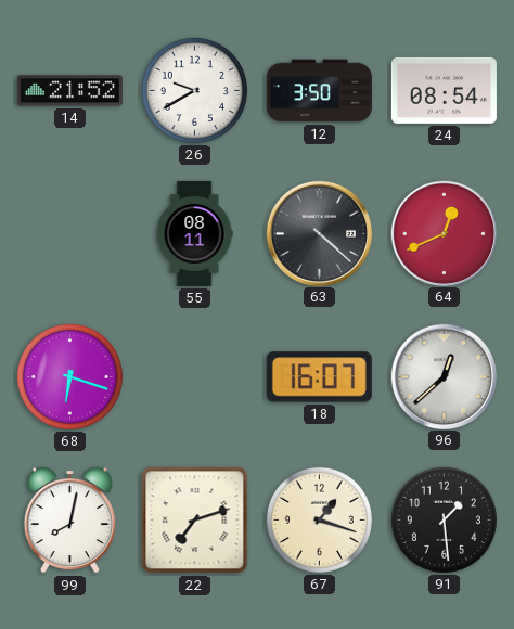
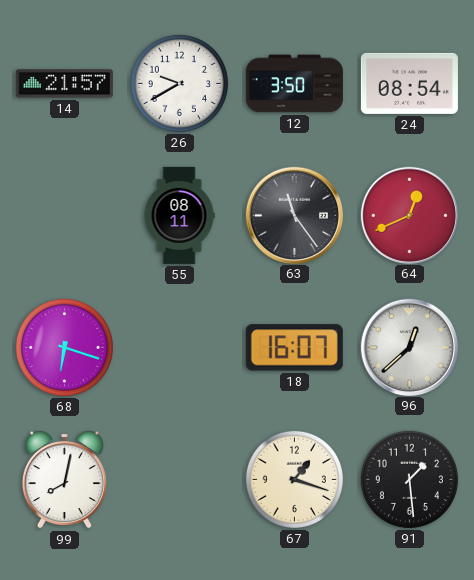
14: 21:52 -> 21:57
63: 4:22 -> 11:24
22: 7:12 -> none
